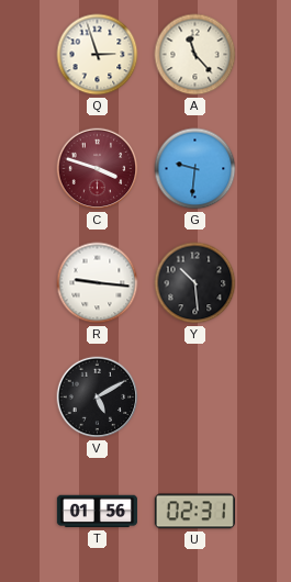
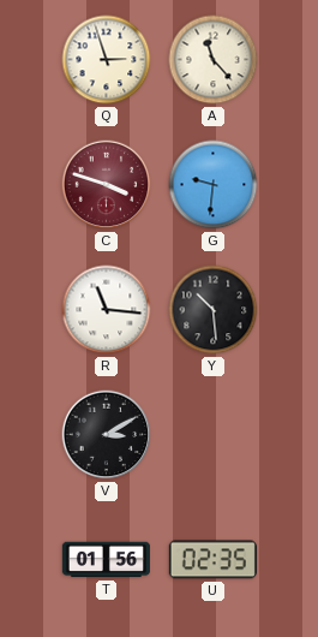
R: 9:16 -> 11:16
V: 5:10 -> 3:10
U: 02:31 -> 02:35
